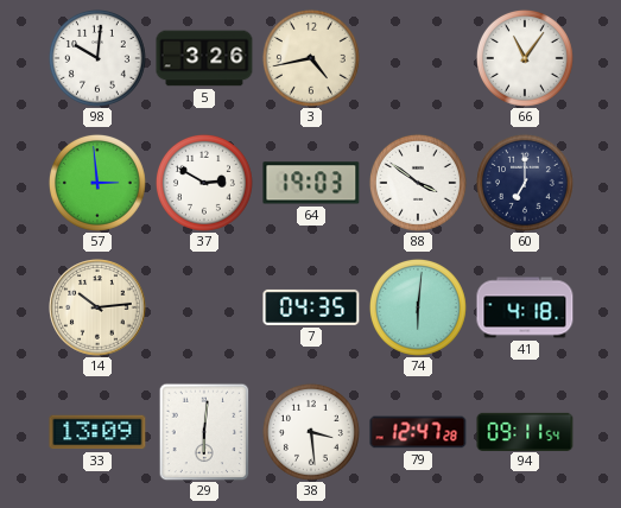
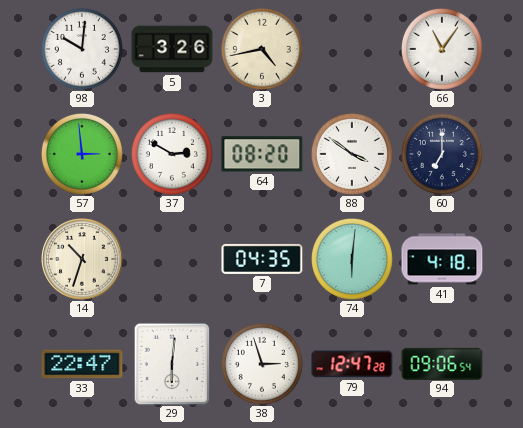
64: 19:03 -> 08:20
14: 10:14 -> 10:33
33: 13:09 -> 22:47
38: 3:29 -> 2:57
94: 09:11 -> 09:06
